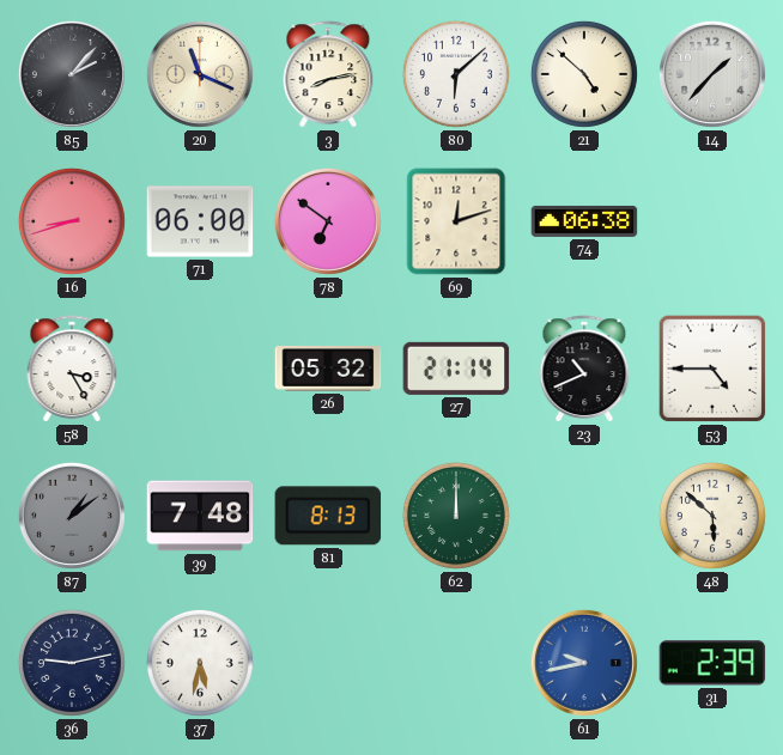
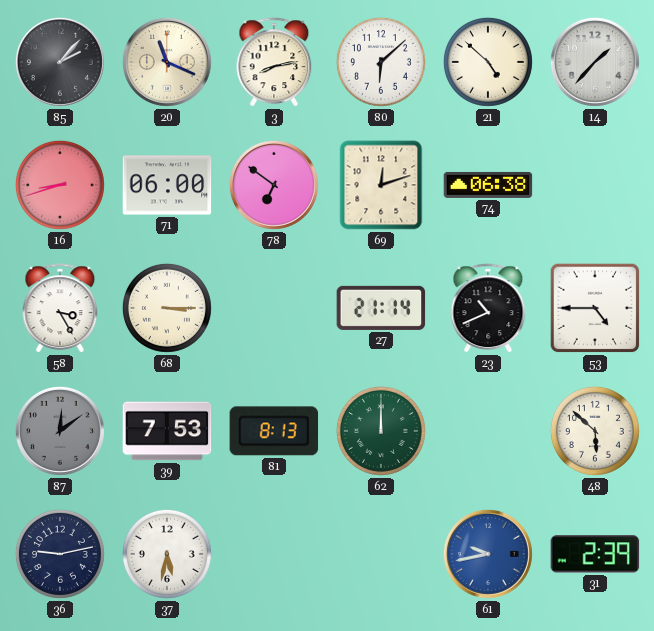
68: none -> 3:15
26: 05:32 -> none
87: 1:09 -> 12:09
39: 7:48 -> 7:53
